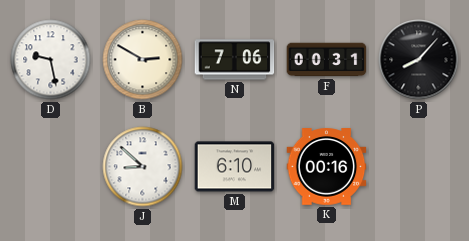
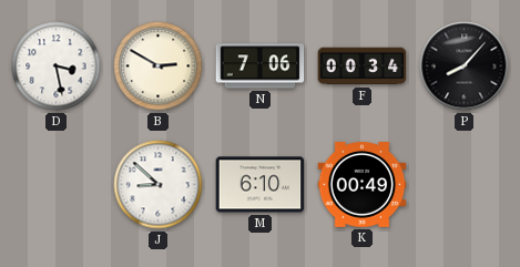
D: 9:28 -> 3:28
F: 00:31 -> 00:34
K: 00:16 -> 00:49
